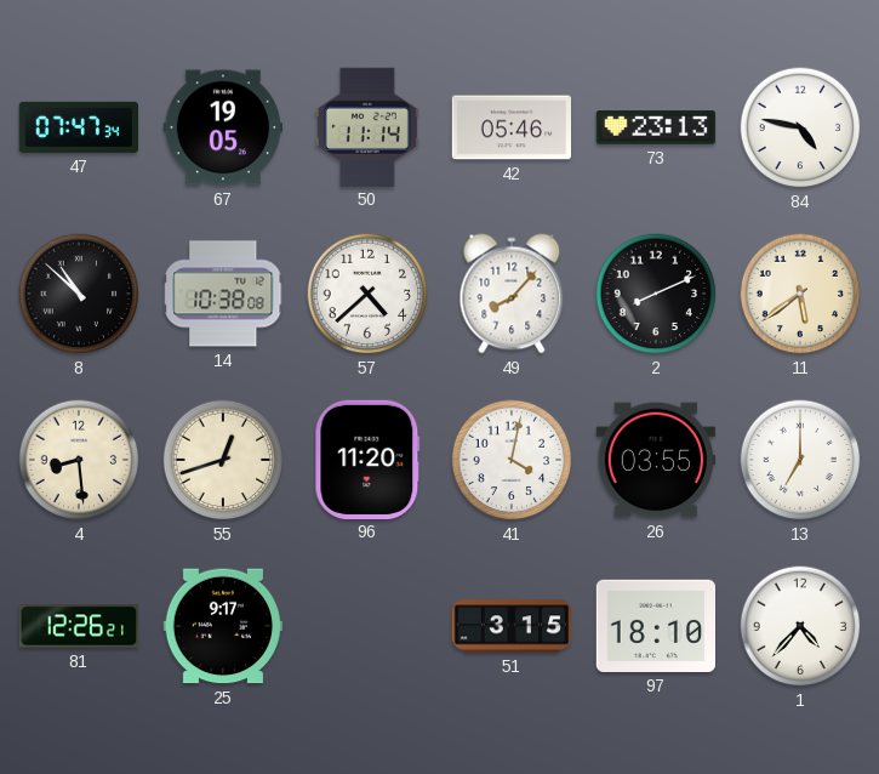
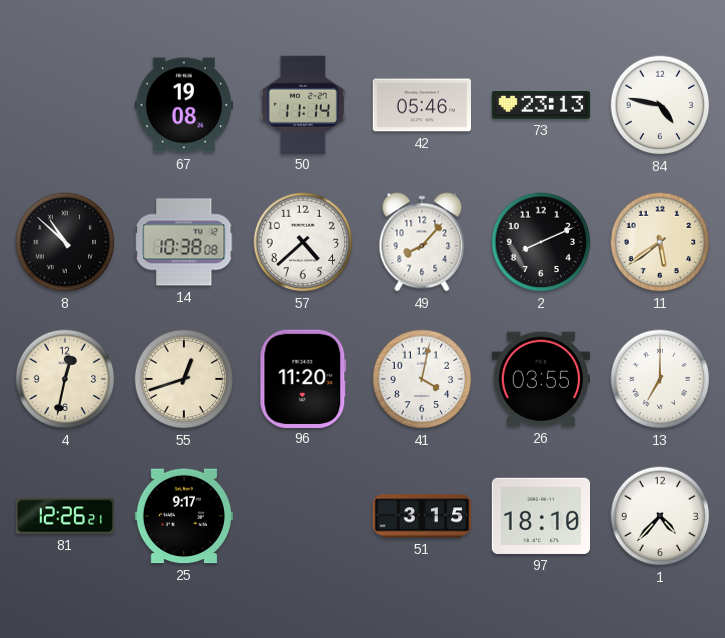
47: 07:47 -> none
67: 19:05 -> 19:08
4: 8:29 -> 12:32
